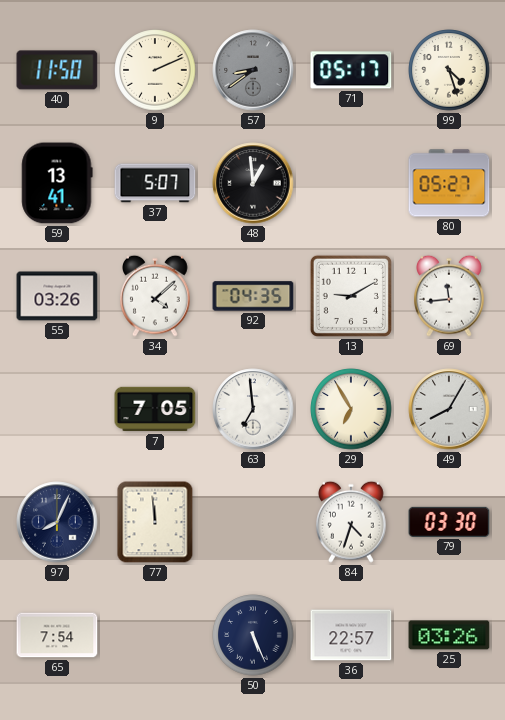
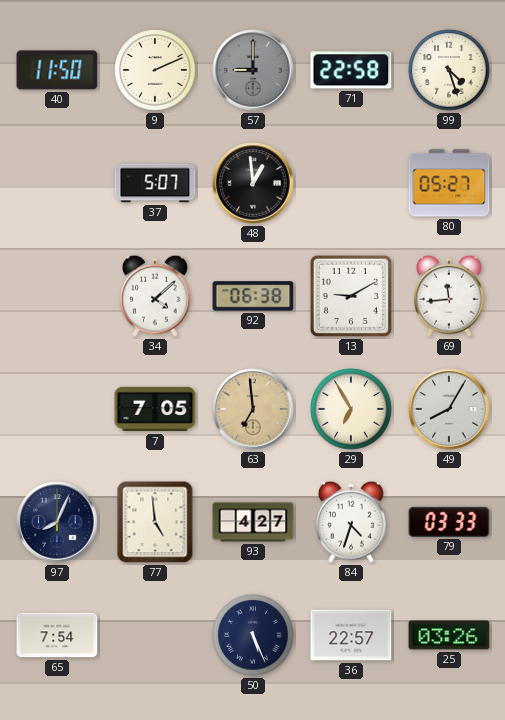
57: 8:39 -> 9:00
71: 05:17 -> 22:58
59: 13:41 -> none
55: 03:26 -> none
92: 04:35 -> 06:38
63 dial: white -> champagne
77: 11:59 -> 4:59
93: none -> 4:27
79: 03:30 -> 03:33
